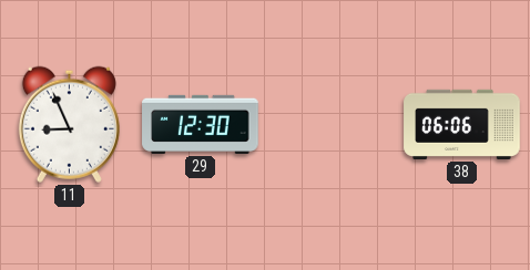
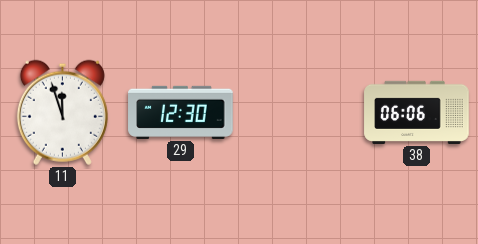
11: 8:56 -> 11:57
